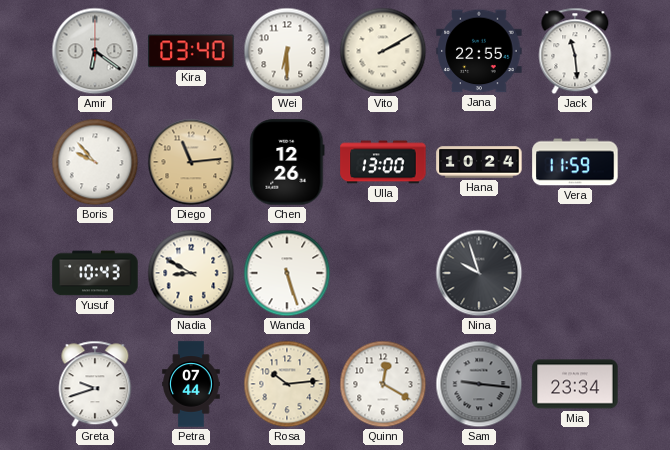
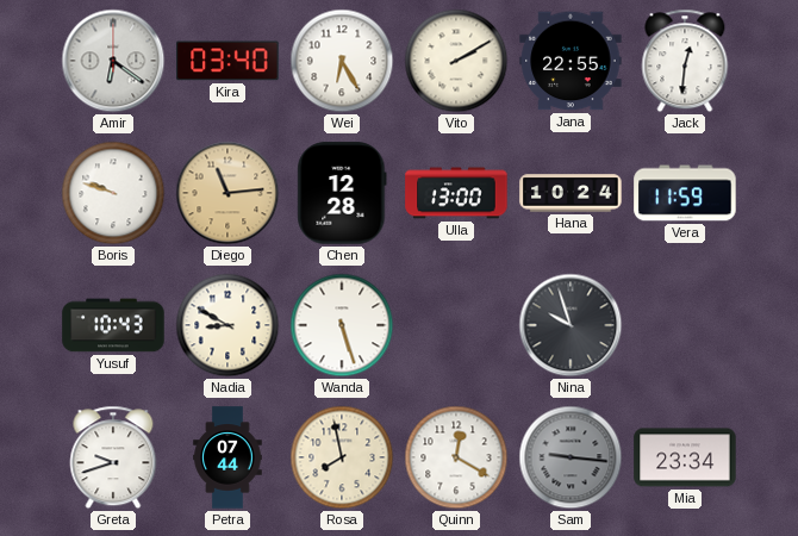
Wei: 6:30 -> 6:25
Jack: 11:29 -> 12:31
Boris: 9:53 -> 9:48
Chen: 12:26 -> 12:28
Rosa: 10:14 -> 7:58
